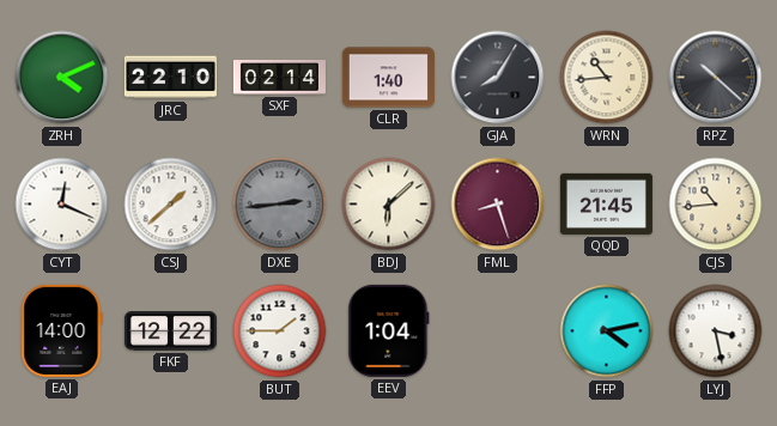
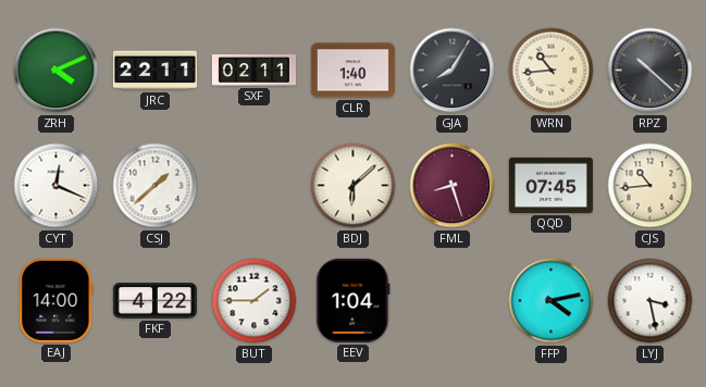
JRC: 22:10 -> 22:11
SXF: 02:14 -> 02:11
DXE: 2:44 -> none
QQD: 21:45 -> 07:45
FKF: 12:22 -> 4:22
